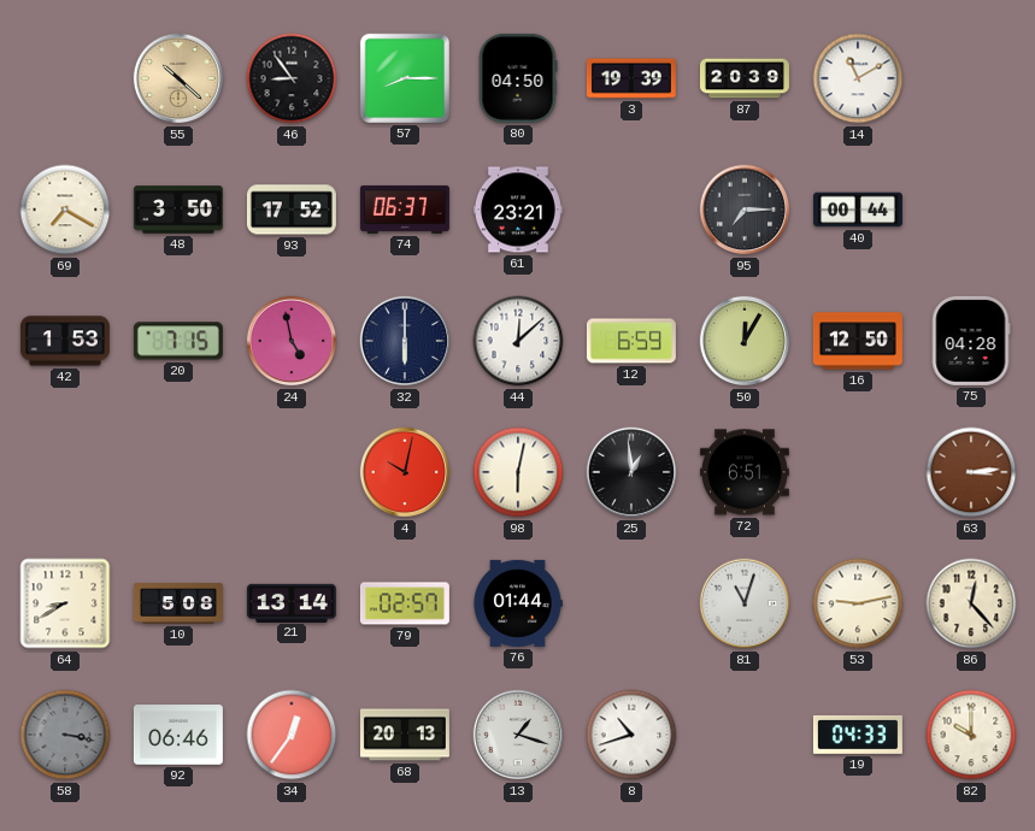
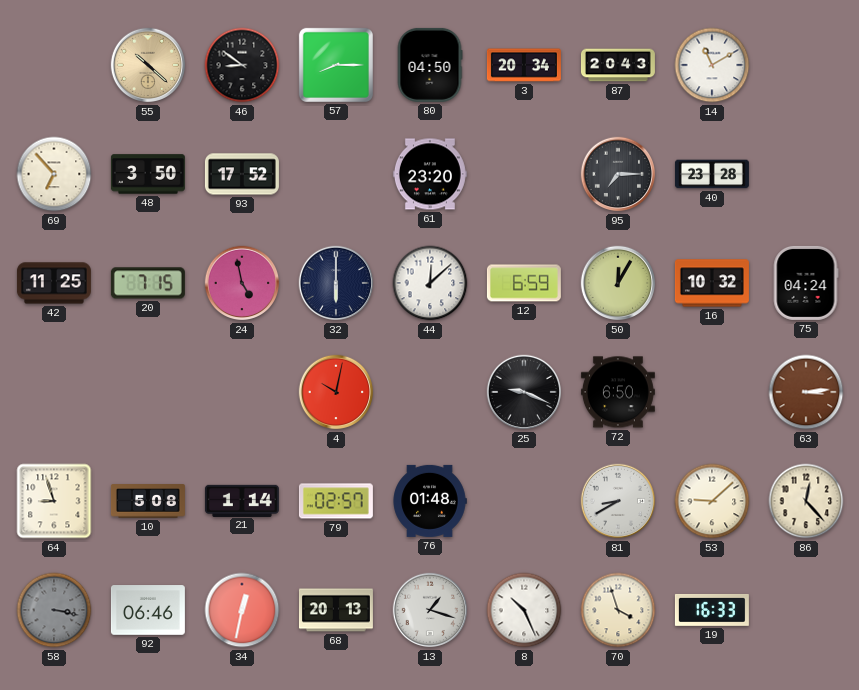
46: 8:54 -> 8:51
3: 19:39 -> 20:34
87: 20:39 -> 20:43
69: 7:20 -> 6:53
74: 06:37 -> none
61: 23:21 -> 23:20
40: 00:44 -> 23:28
42: 1:53 -> 11:25
16: 12:50 -> 10:32
75: 04:28 -> 04:24
98: 6:02 -> none
25: 12:59 -> 9:19
72: 6:51 -> 6:50
64: 8:40 -> 8:57
21: 13:14 -> 1:14
76: 01:44 -> 01:48
81: 11:03 -> 8:40
53: 9:13 -> 9:08
34: 12:36 -> 12:32
8: 10:42 -> 10:26
70: none -> 3:57
19: 04:33 -> 16:33
82: 10:00 -> none
